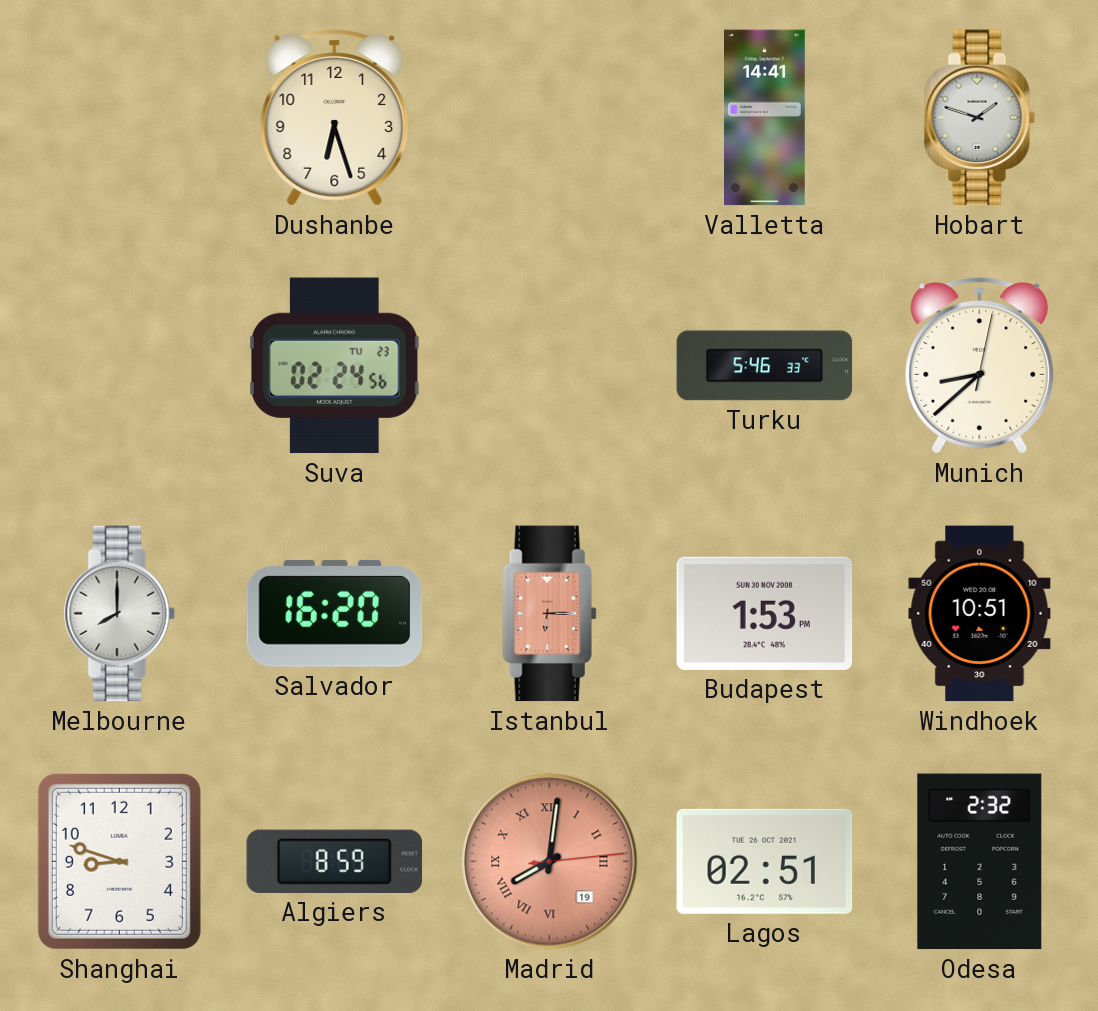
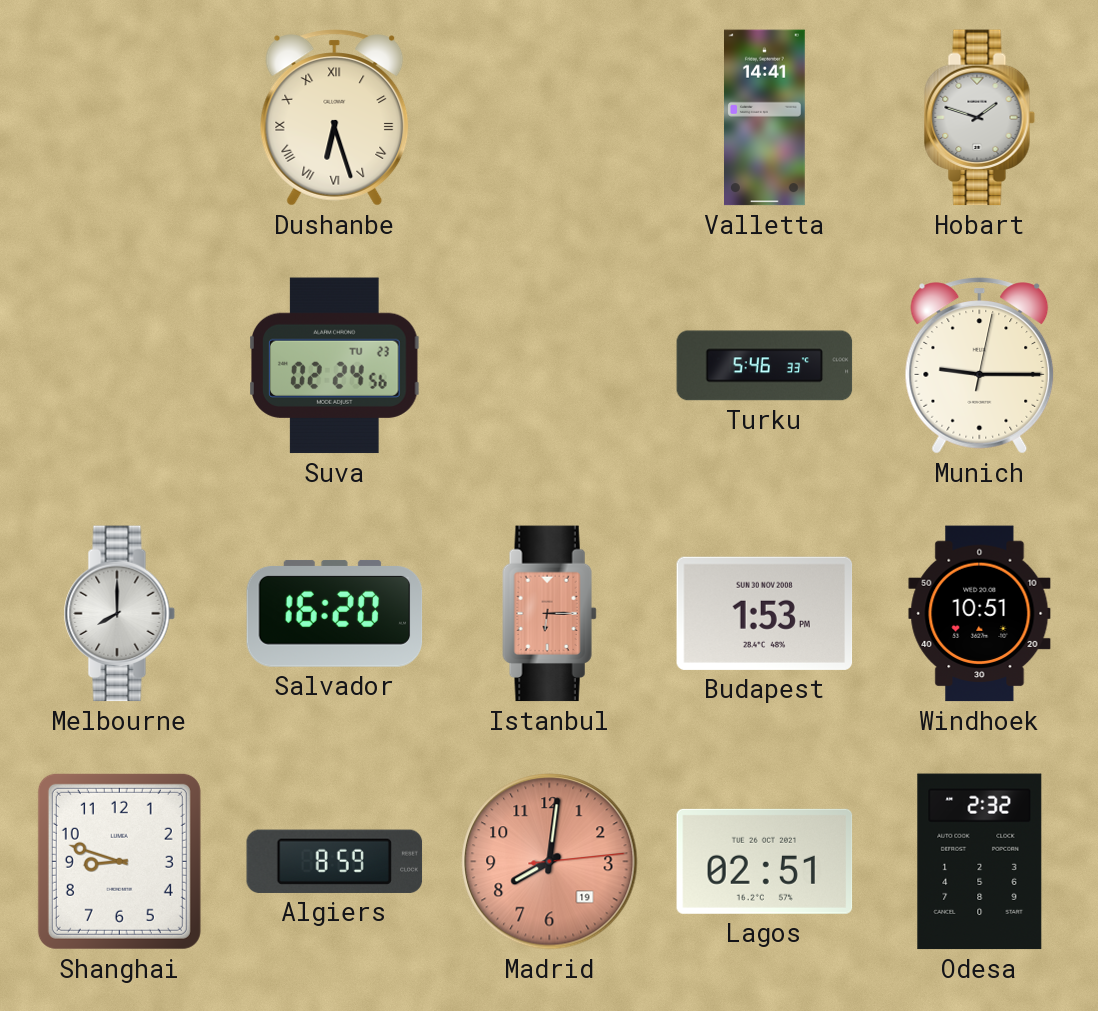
Dushanbe numerals: Arabic -> Roman
Munich: 8:38 -> 9:15
Madrid numerals: Roman -> Arabic
